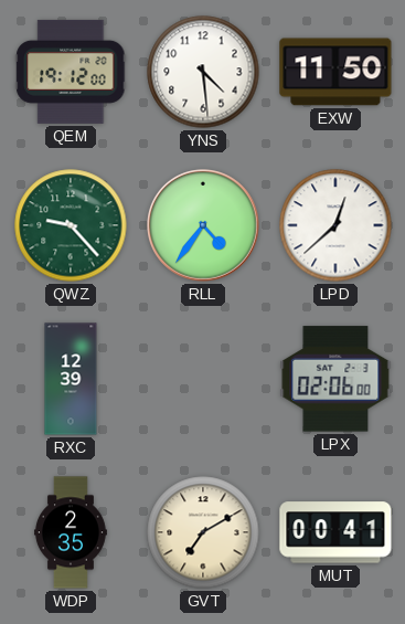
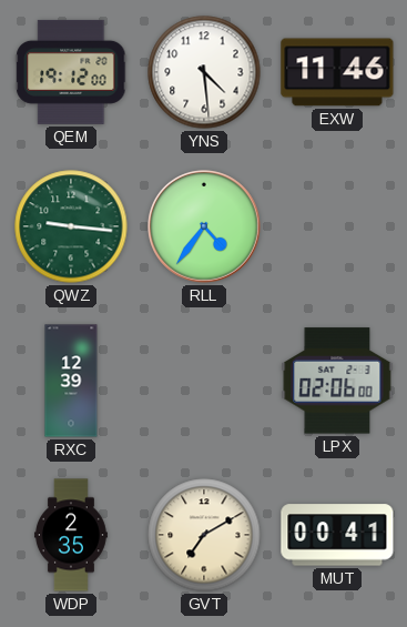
EXW: 11:50 -> 11:46
QWZ: 9:23 -> 9:16
LPD: 12:38 -> none
